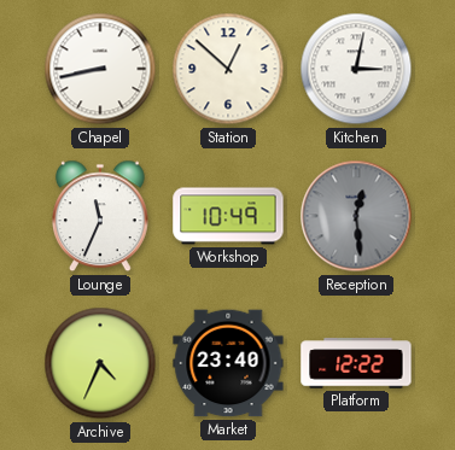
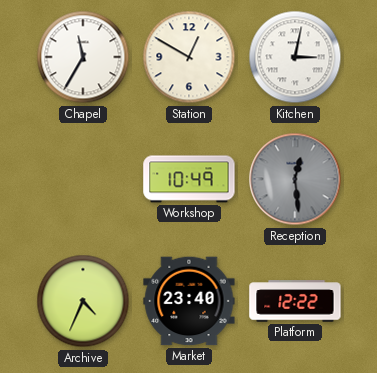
Chapel: 8:43 -> 11:35
Station: 12:52 -> 12:50
Lounge: 11:34 -> none
